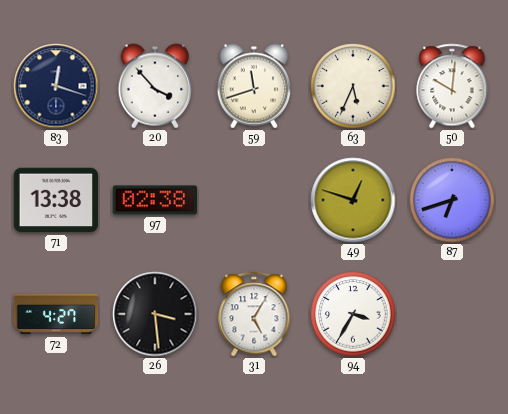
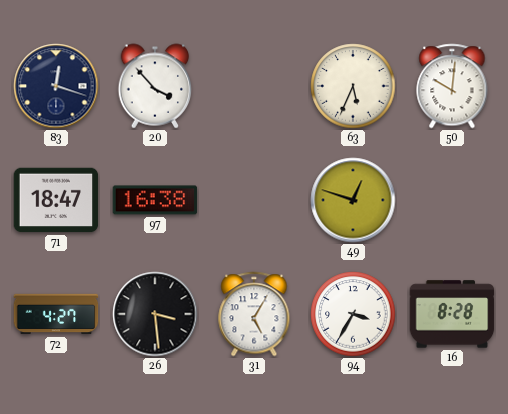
59: 11:42 -> none
71: 13:38 -> 18:47
97: 02:38 -> 16:38
87: 6:42 -> none
16: none -> 8:28
